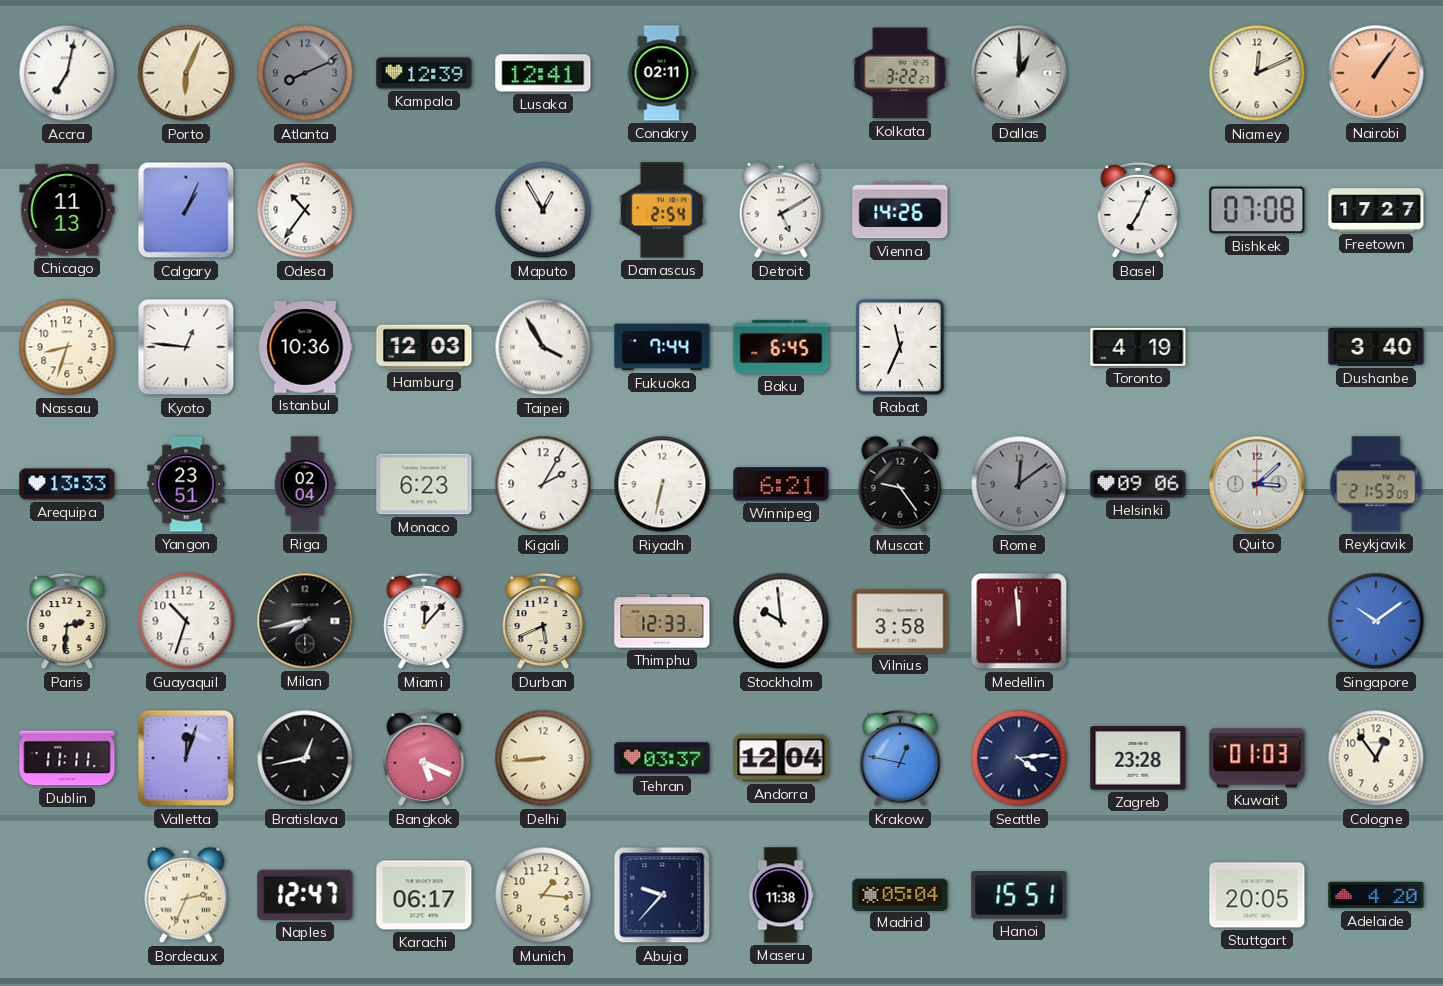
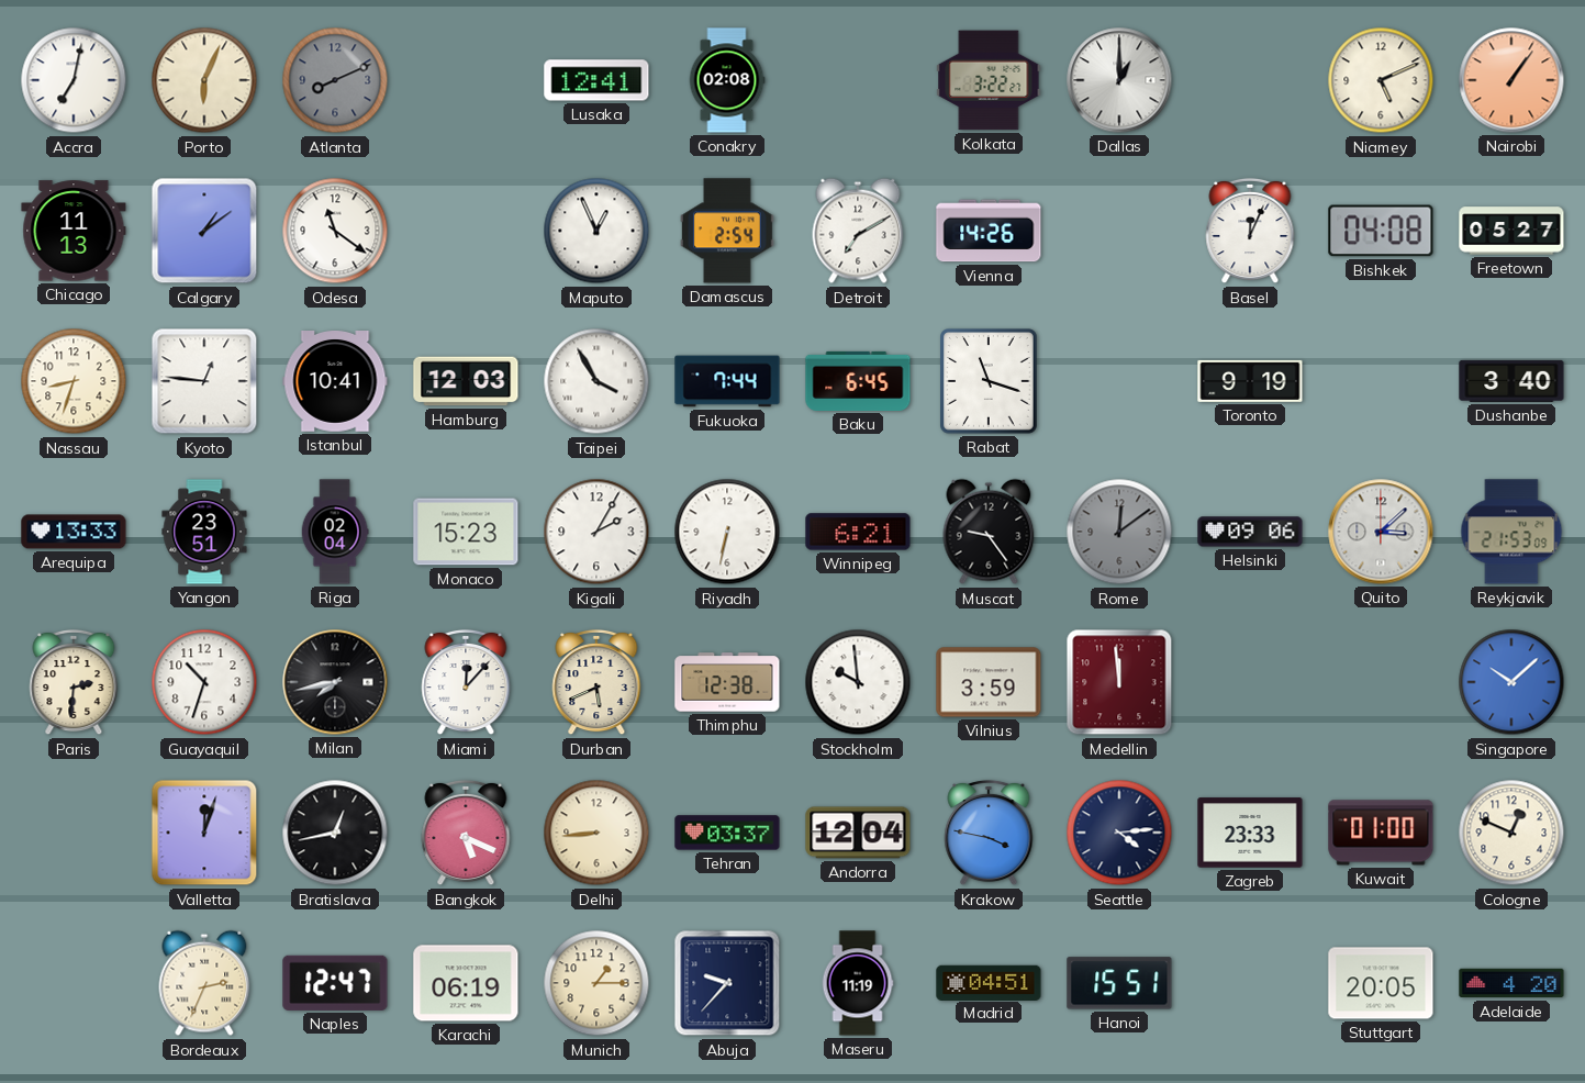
Kampala: 12:39 -> none
Conakry: 02:11 -> 02:08
Niamey: 12:11 -> 5:11
Calgary: 1:04 -> 1:09
Odesa: 10:36 -> 11:21
Maputo: 12:55 -> 12:56
Detroit: 5:10 -> 7:10
Basel: 7:04 -> 12:04
Bishkek: 07:08 -> 04:08
Freetown: 17:27 -> 05:27
Istanbul: 10:36 -> 10:41
Rabat: 11:34 -> 11:18
Toronto: 4:19 -> 9:19
Monaco: 6:23 -> 15:23
Thimphu: 12:33 -> 12:38
Vilnius: 3:58 -> 3:59
Singapore: 10:09 -> 10:08
Dublin: 11:11 -> none
Krakow: 12:47 -> 3:47
Zagreb: 23:28 -> 23:33
Kuwait: 01:03 -> 01:00
Cologne: 12:54 -> 12:49
Karachi: 06:17 -> 06:19
Munich: 1:16 -> 1:15
Maseru: 11:38 -> 11:19
Madrid: 05:04 -> 04:51
